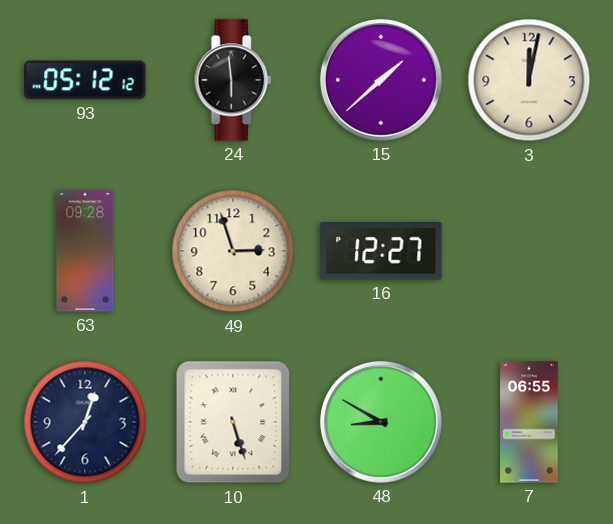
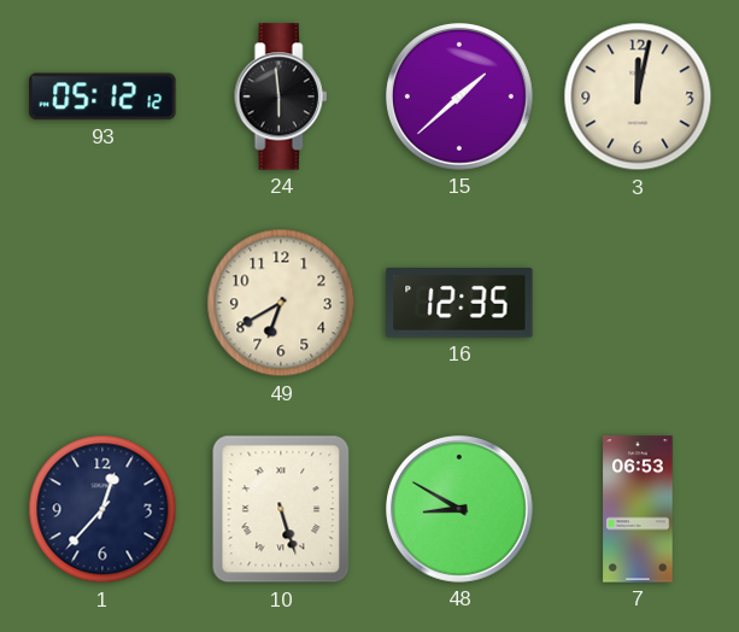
63: 09:28 -> none
49: 2:57 -> 6:40
16: 12:27 -> 12:35
7: 06:55 -> 06:53
